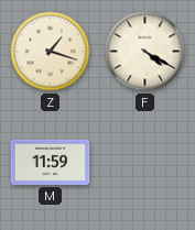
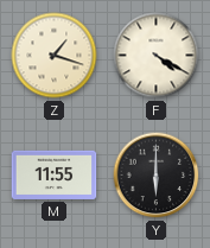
M: 11:59 -> 11:55
Y: none -> 6:00
